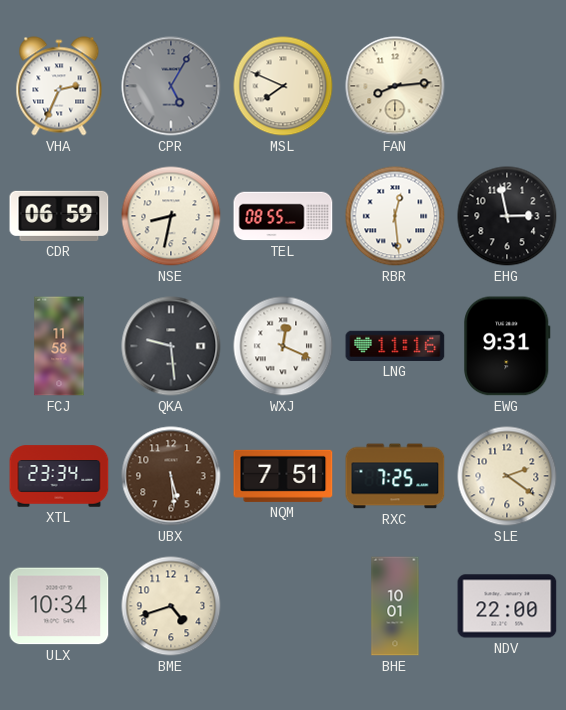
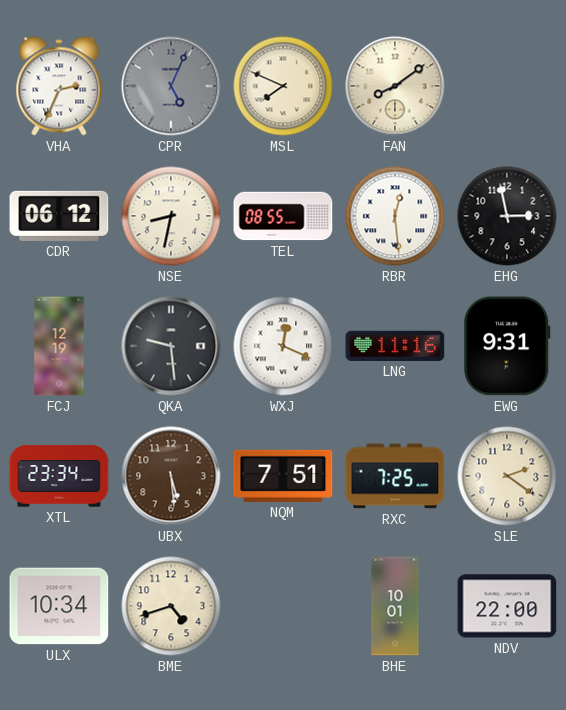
CPR: 5:05 -> 5:04
FAN: 8:14 -> 8:09
CDR: 06:59 -> 06:12
FCJ: 11:58 -> 12:19
